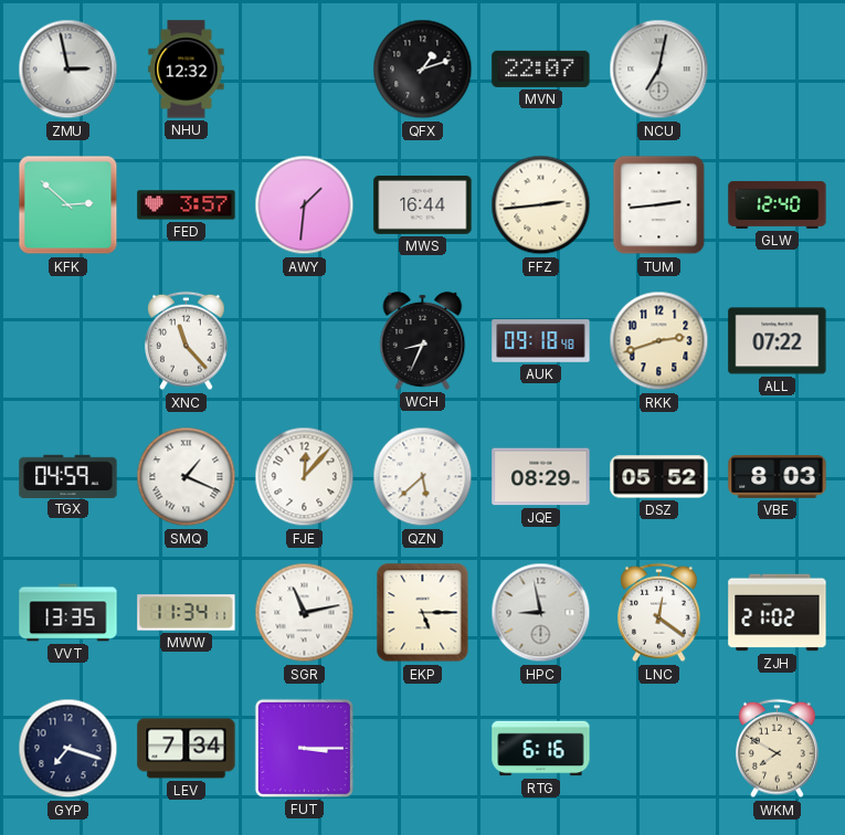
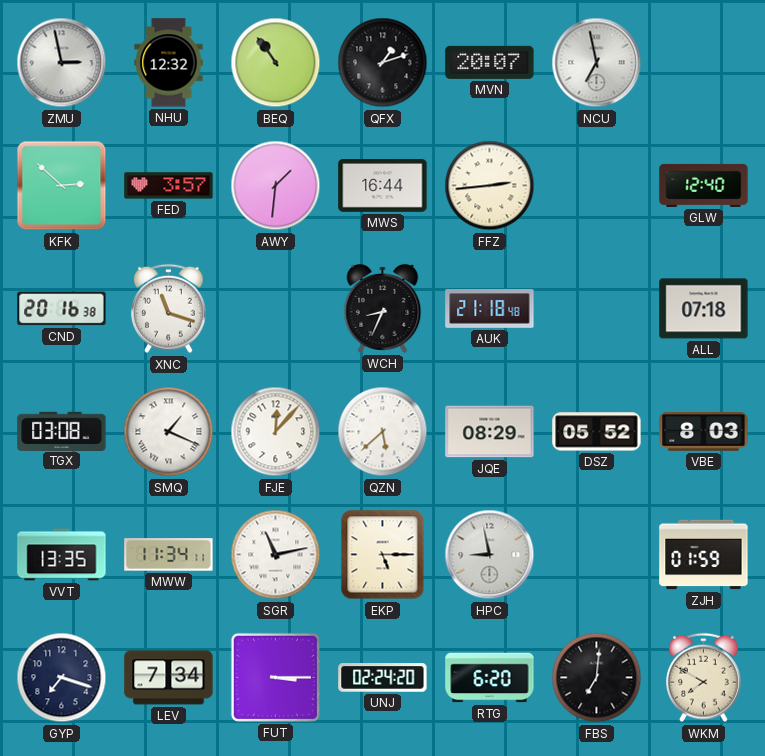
BEQ: none -> 10:54
MVN: 22:07 -> 20:07
NCU: 7:02 -> 6:58
TUM: 2:44 -> none
CND: none -> 20:16
XNC: 11:23 -> 11:18
AUK: 09:18 -> 21:18
RKK: 2:42 -> none
ALL: 07:22 -> 07:18
TGX: 04:59 -> 03:08
LNC: 12:21 -> none
ZJH: 21:02 -> 01:59
UNJ: none -> 02:24
RTG: 6:16 -> 6:20
FBS: none -> 7:01
